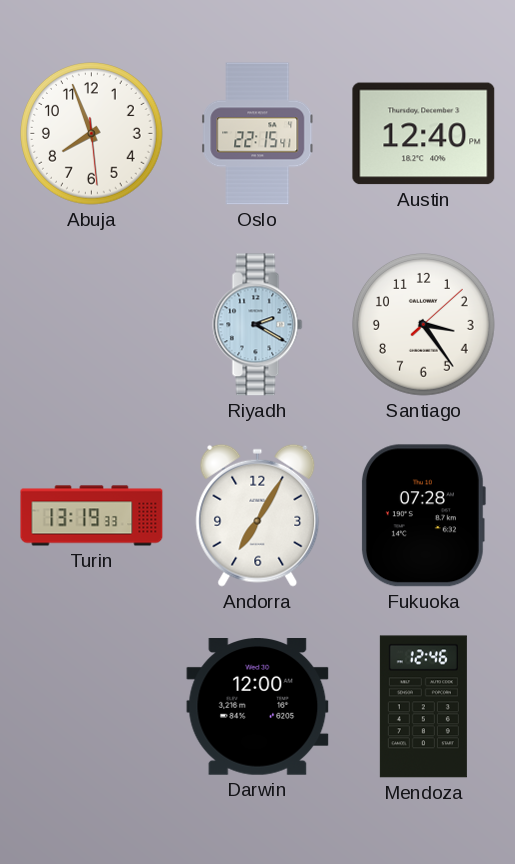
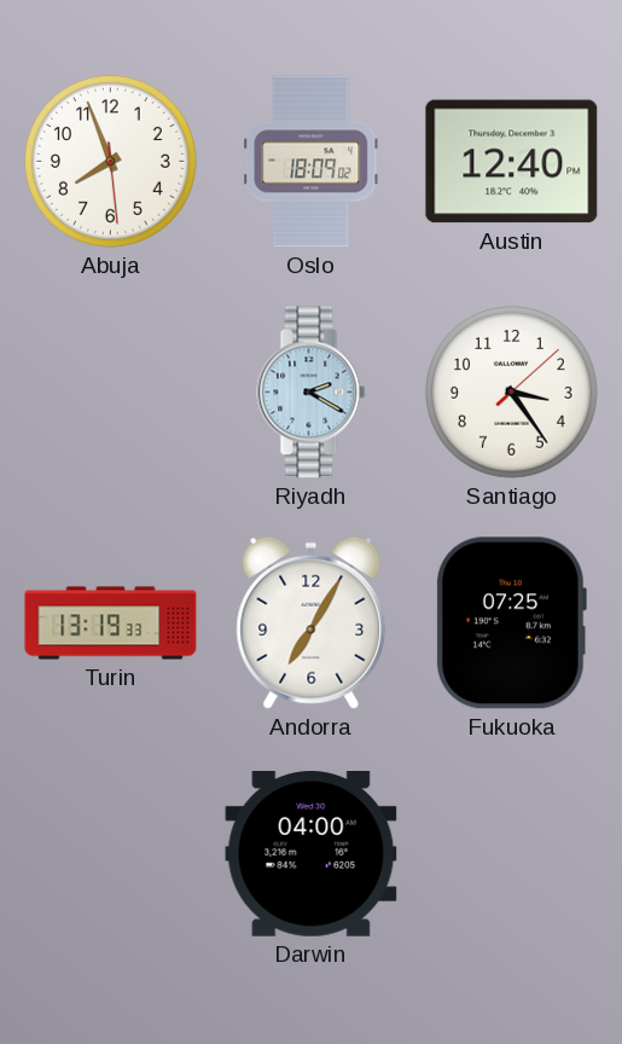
Oslo: 22:15 -> 18:09
Fukuoka: 07:28 -> 07:25
Darwin: 12:00 -> 04:00
Mendoza: 12:46 -> none
